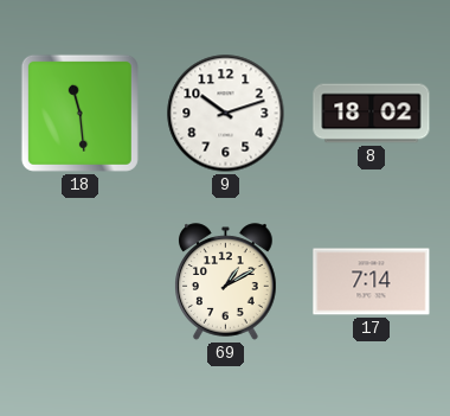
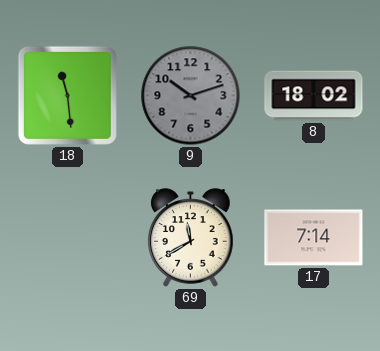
9 dial: white -> grey
69: 1:10 -> 11:40
